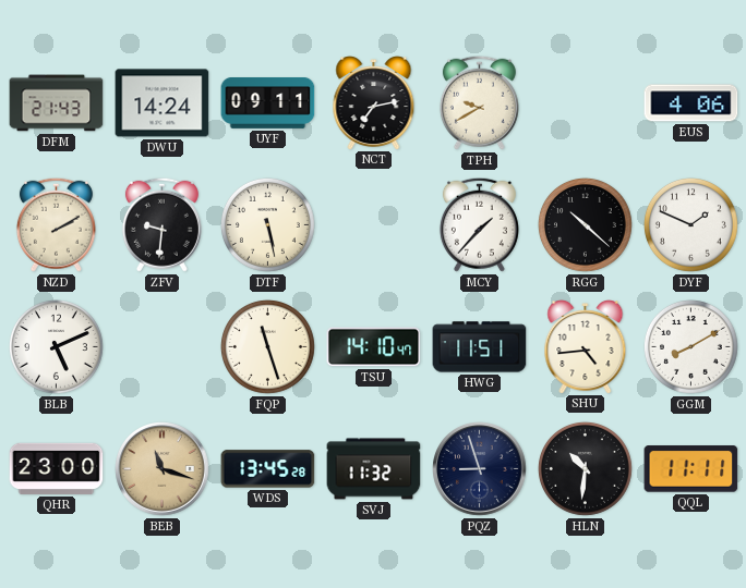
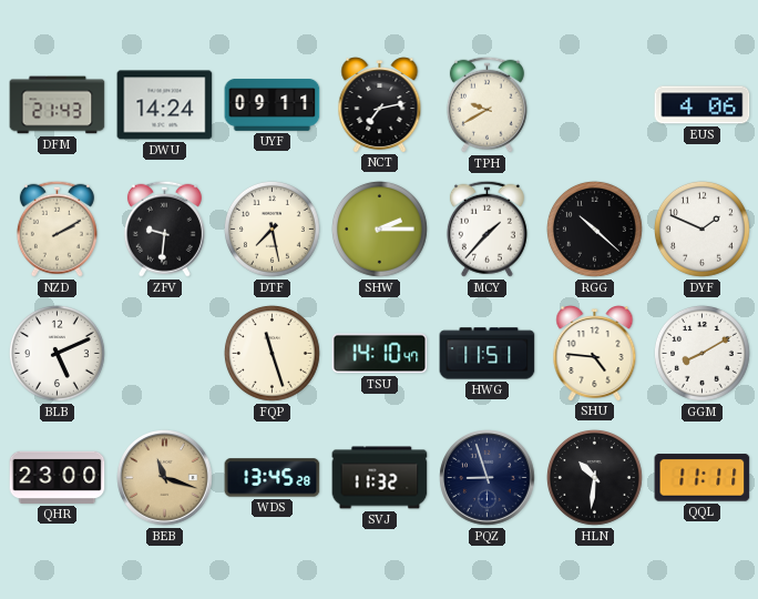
DTF: 5:28 -> 7:28
SHW: none -> 2:15
SHU: 4:44 -> 4:46
